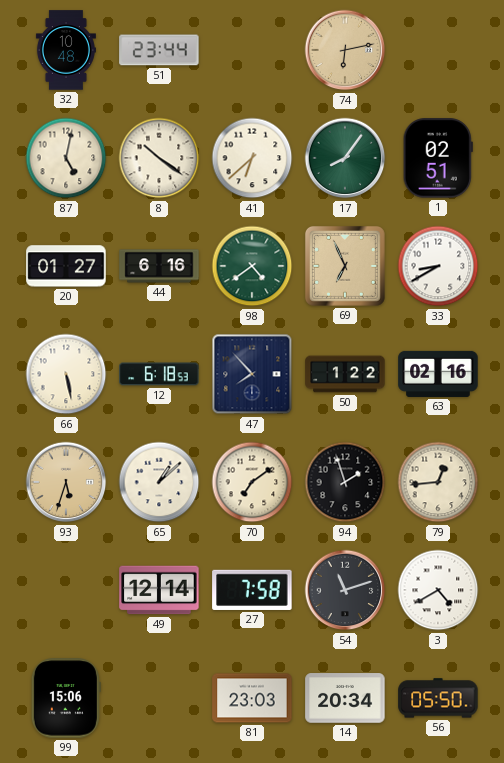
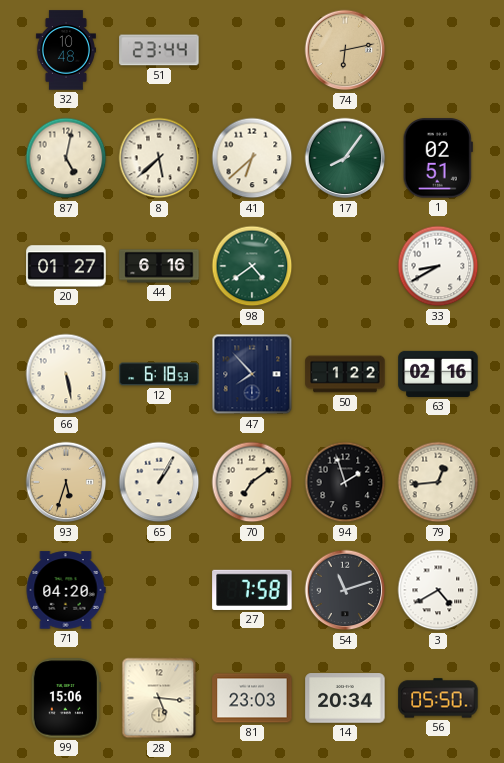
8: 10:21 -> 5:38
69: 6:56 -> none
65: 1:08 -> 1:05
71: none -> 04:20
49: 12:14 -> none
28: none -> 5:16
